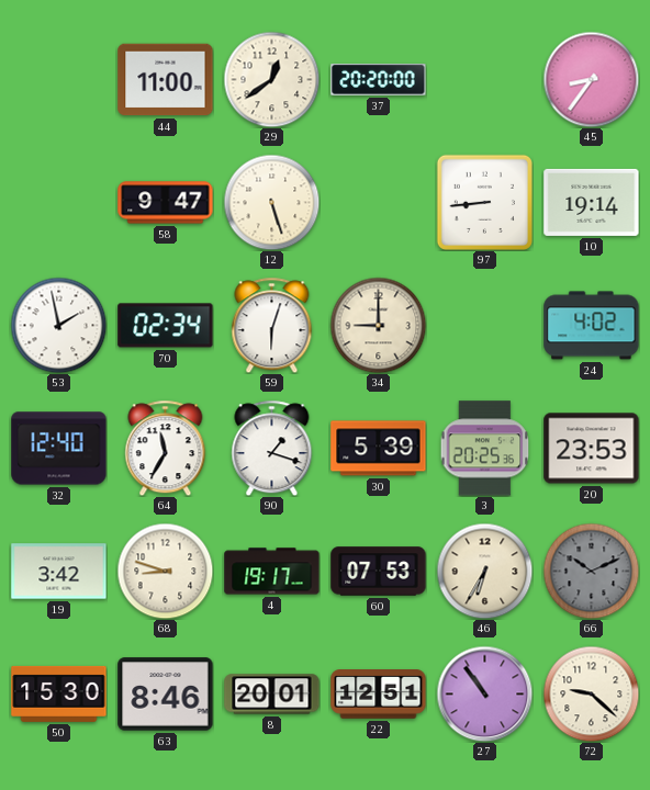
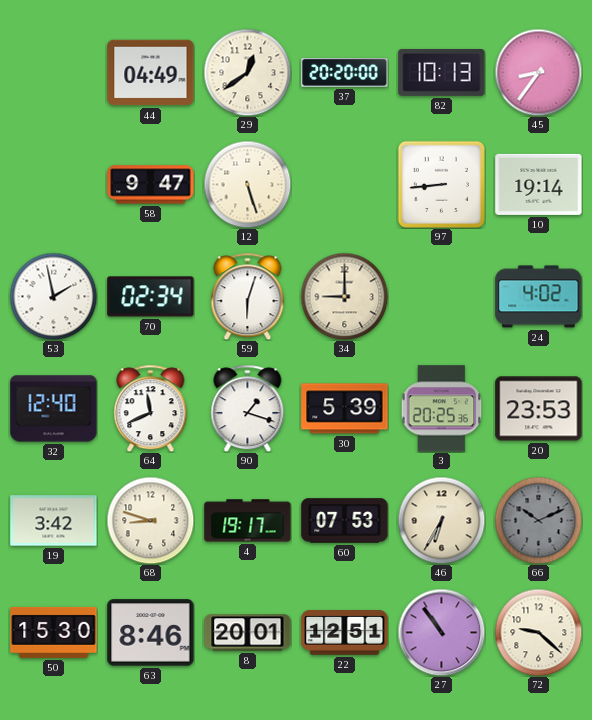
44: 11:00 -> 04:49
82: none -> 10:13
64: 11:35 -> 11:41
